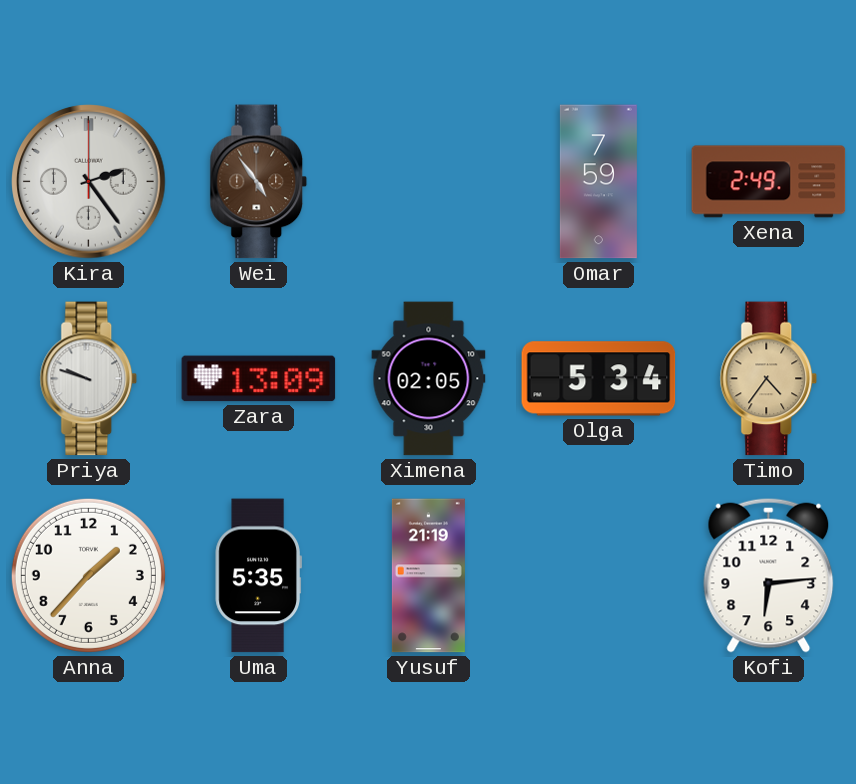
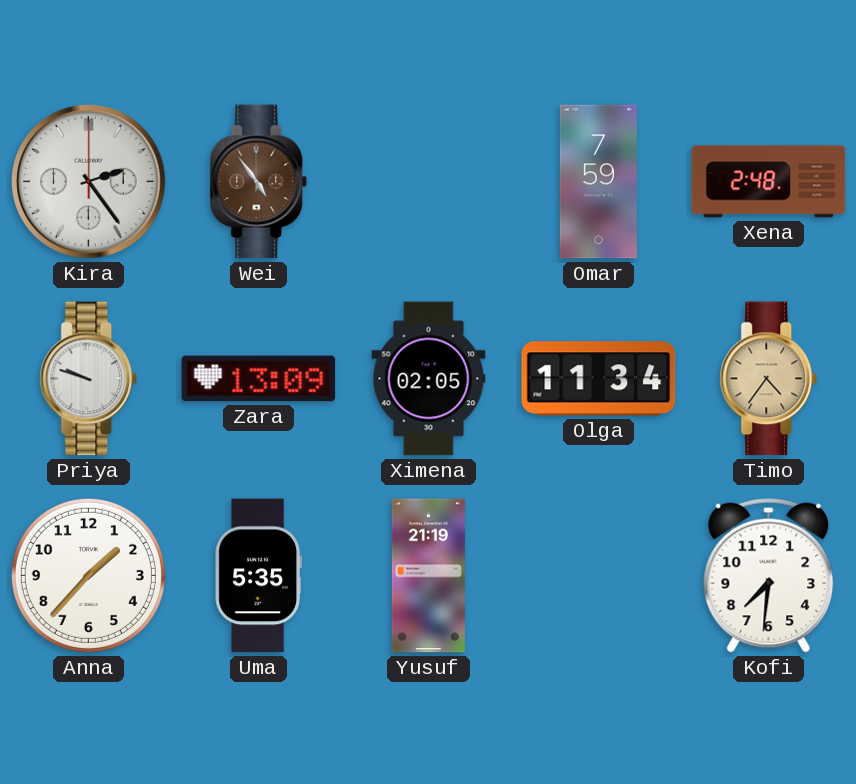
Xena: 2:49 -> 2:48
Olga: 5:34 -> 11:34
Kofi: 6:14 -> 7:31
